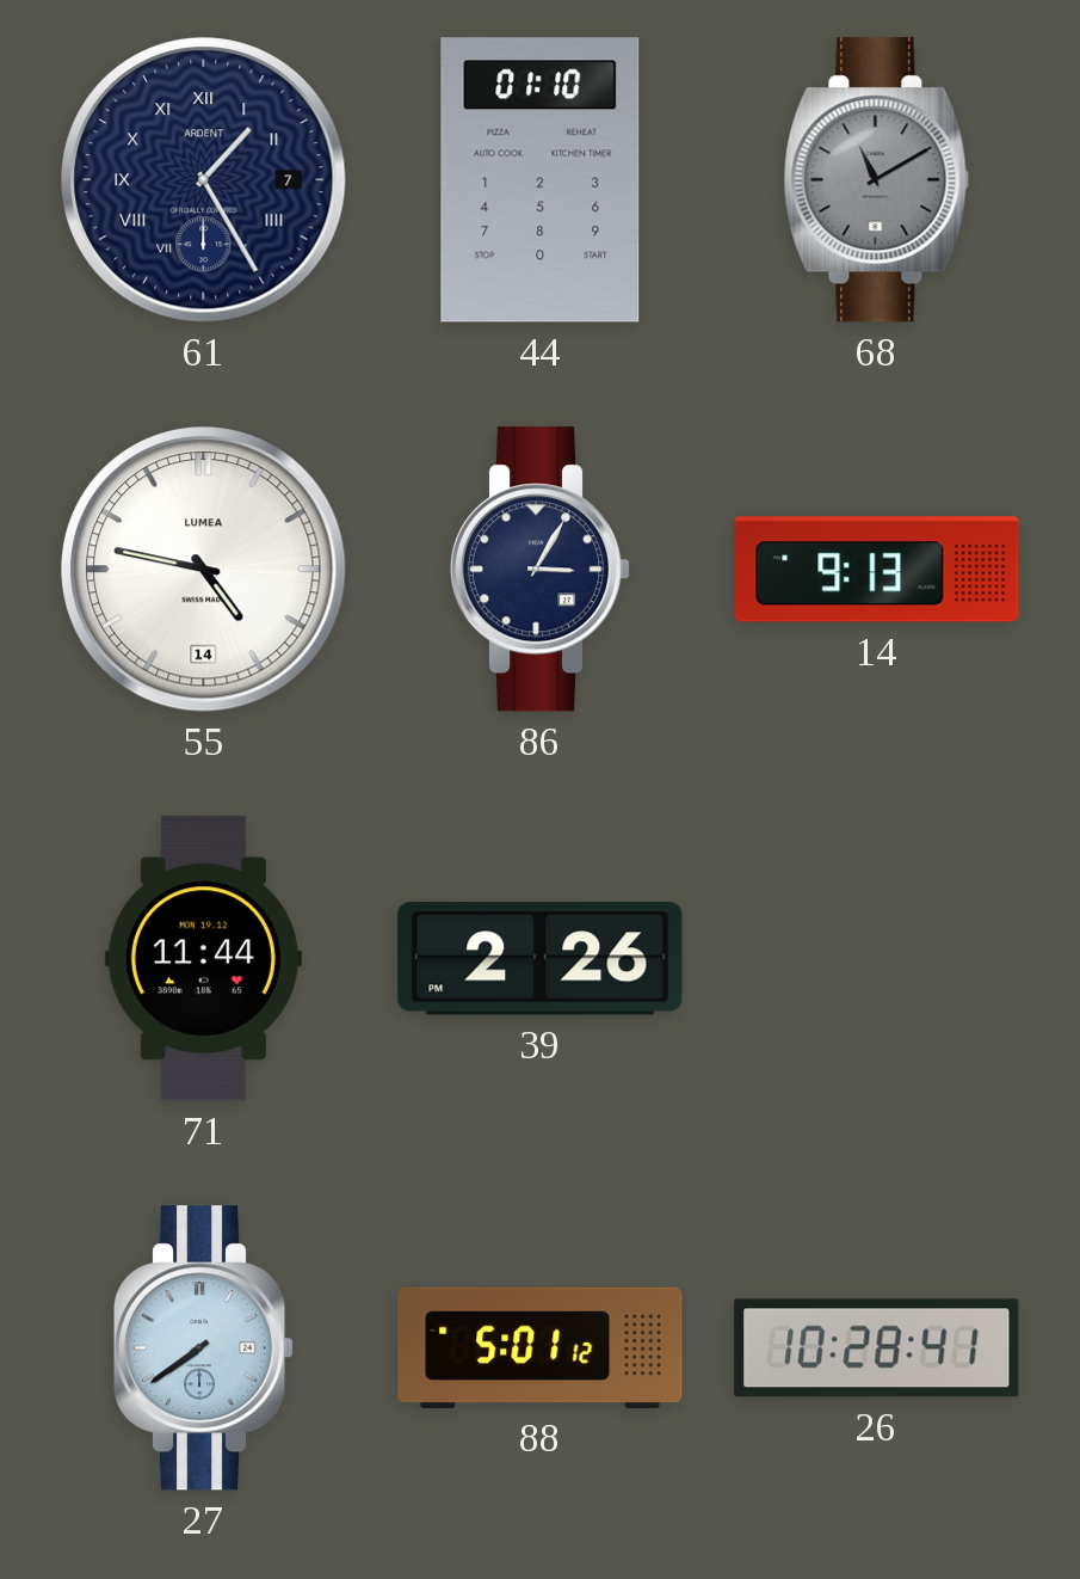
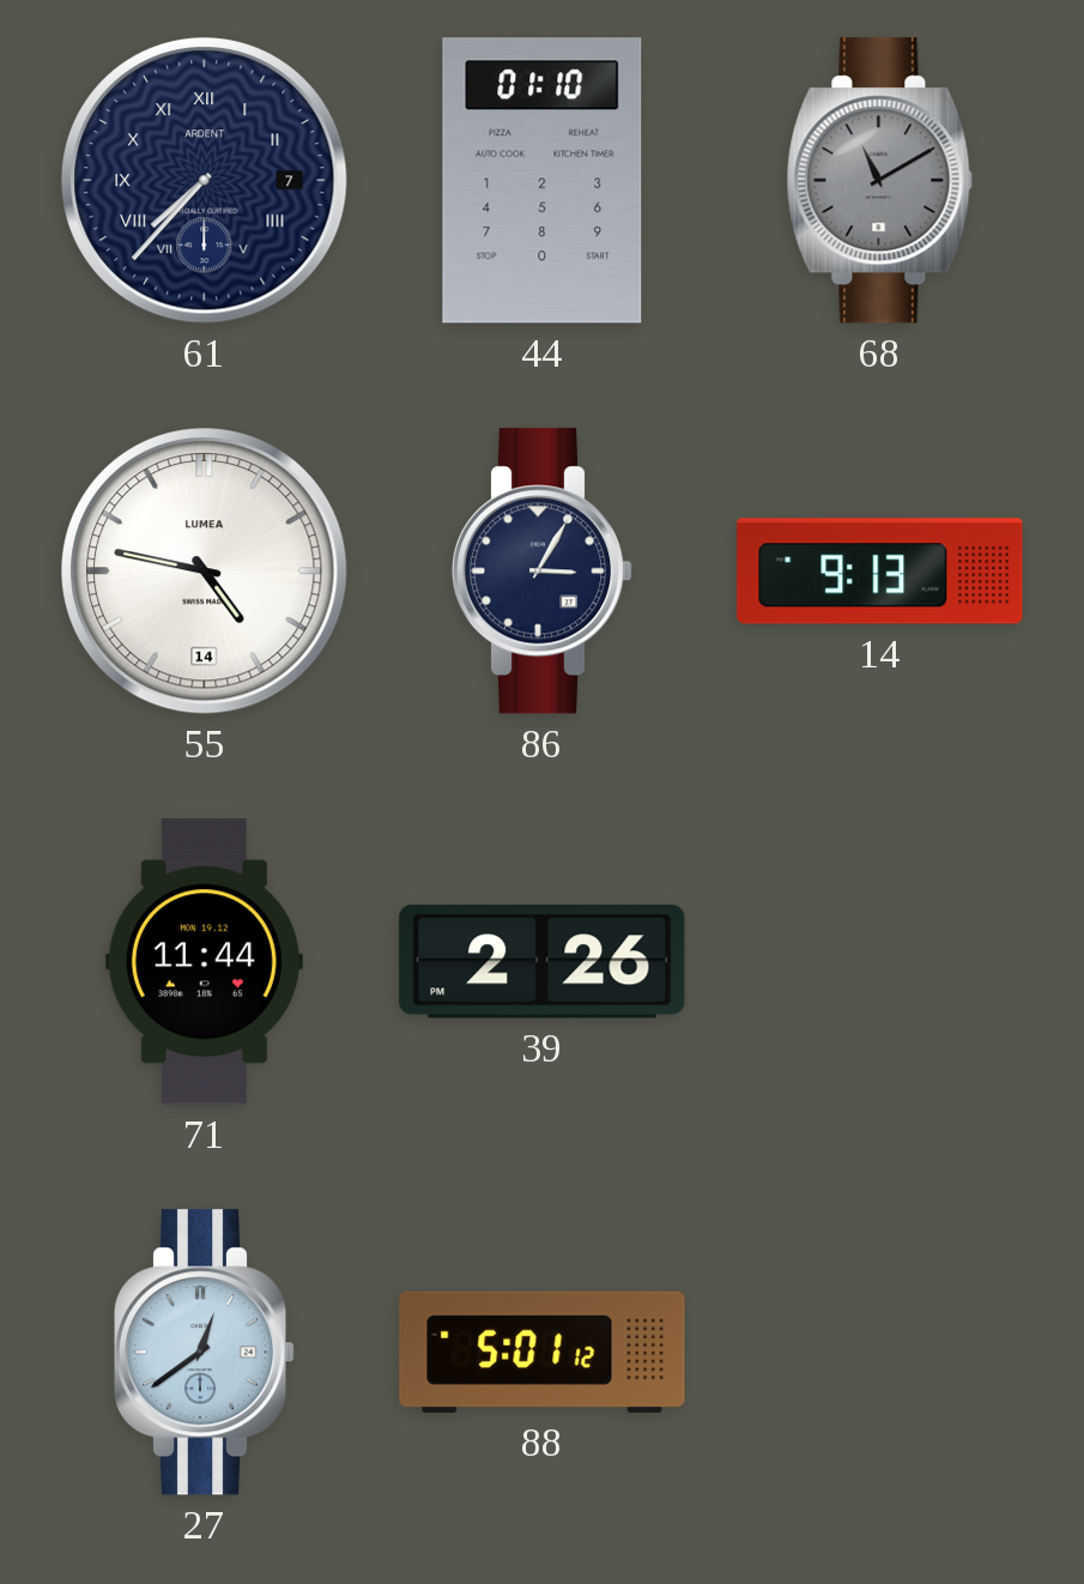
61: 1:25 -> 7:37
27: 7:39 -> 12:39
26: 10:28 -> none
